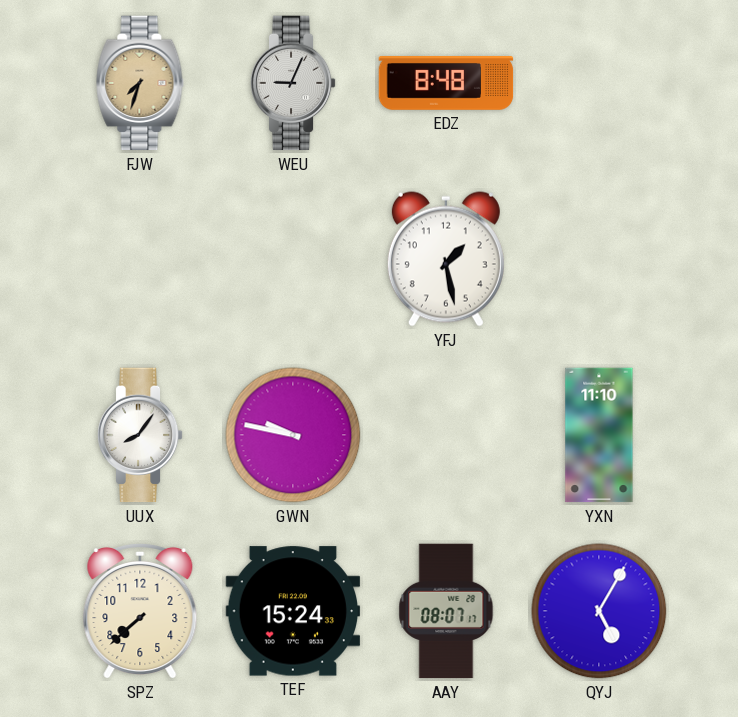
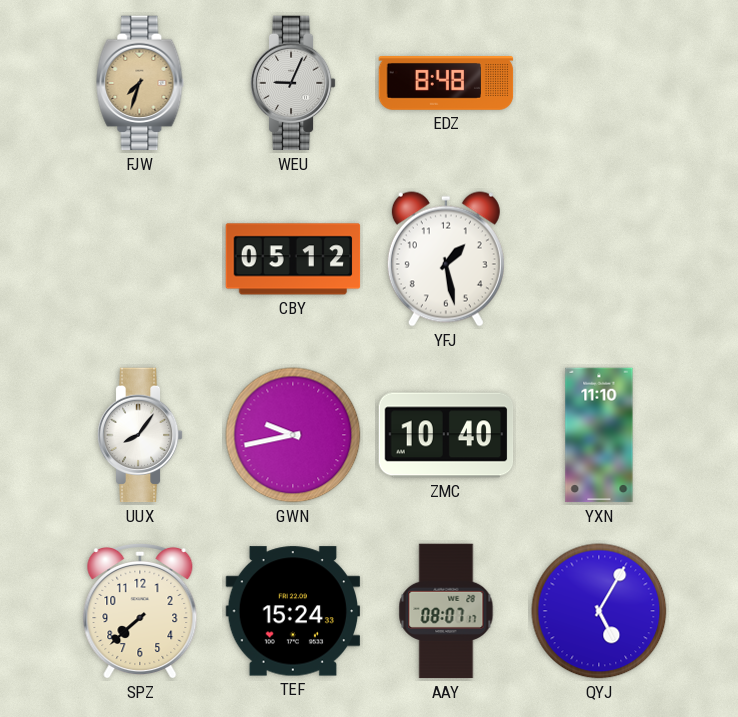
CBY: none -> 05:12
GWN: 9:47 -> 9:43
ZMC: none -> 10:40
